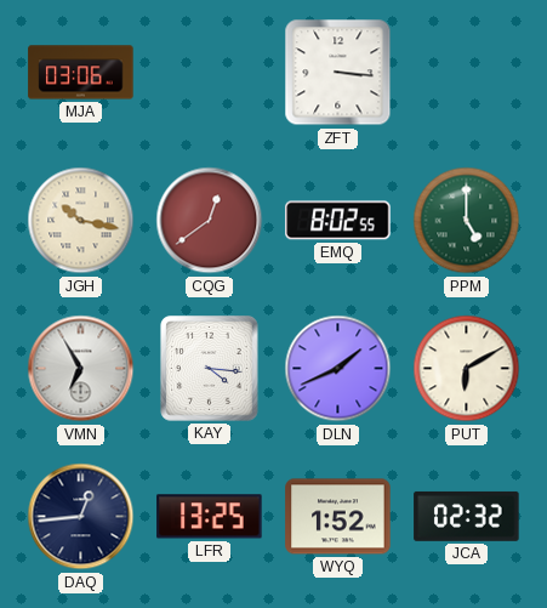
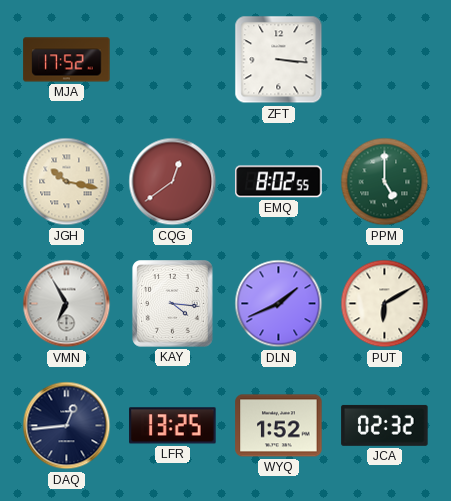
MJA: 03:06 -> 17:52
